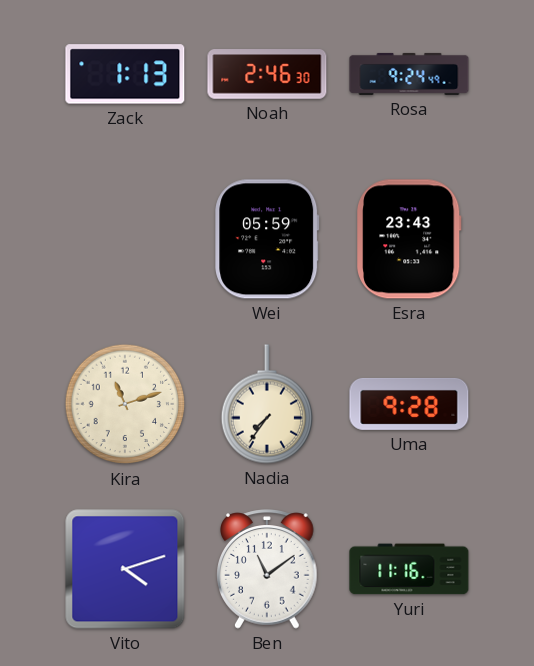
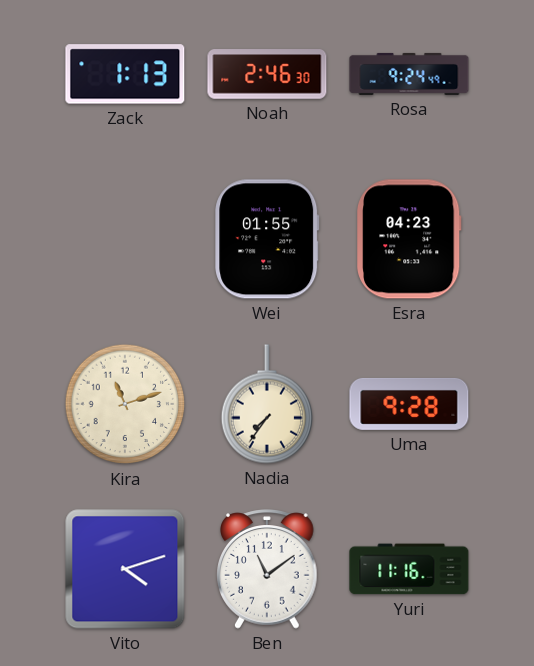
Wei: 05:59 -> 01:55
Esra: 23:43 -> 04:23
